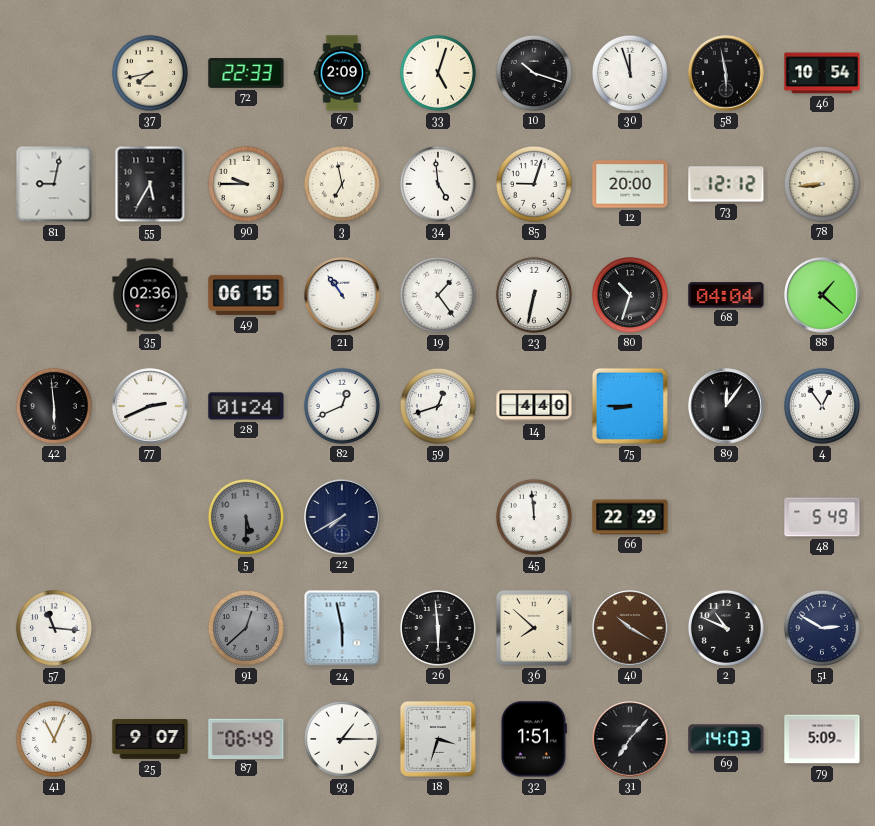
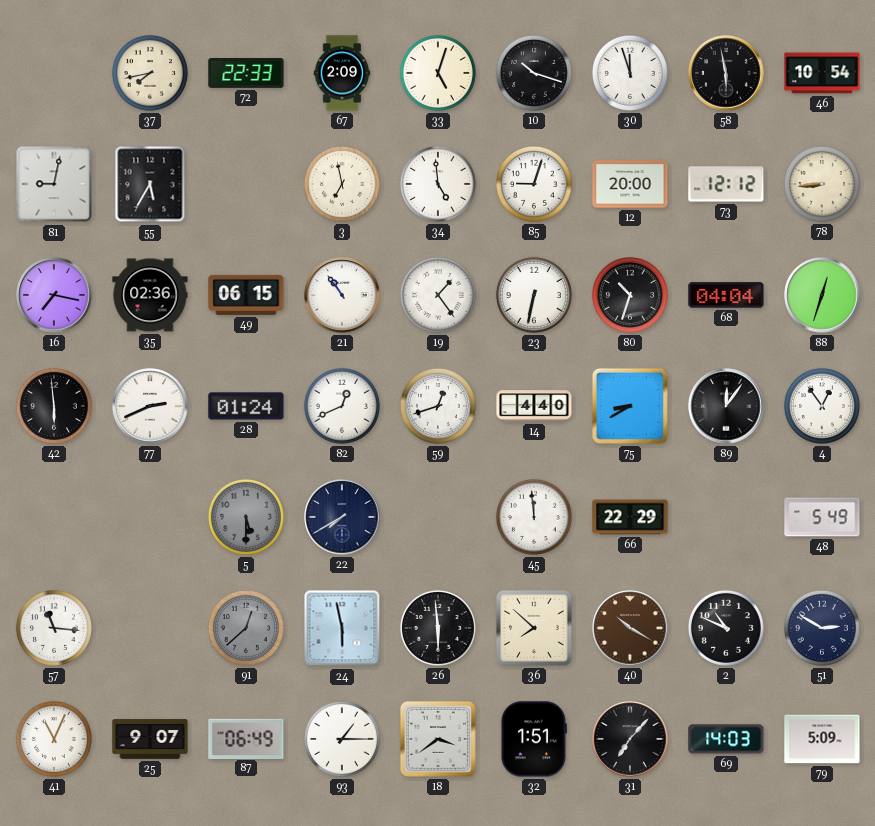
90: 9:45 -> none
16: none -> 7:17
88: 1:22 -> 12:33
75: 8:45 -> 8:40
18: 3:33 -> 3:39
